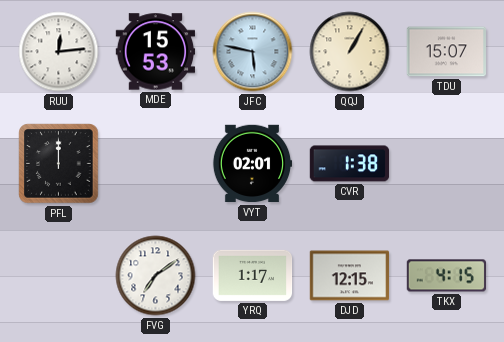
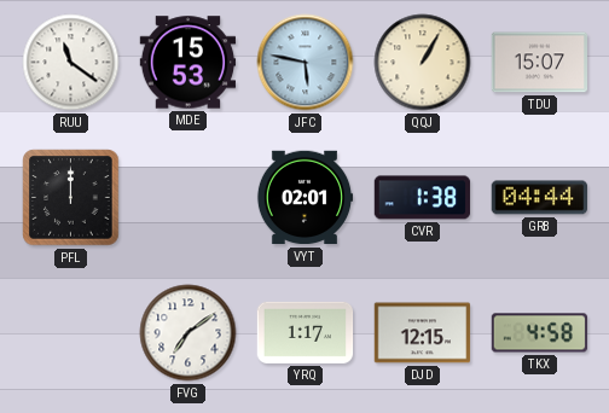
RUU: 12:14 -> 11:21
GRB: none -> 04:44
TKX: 4:15 -> 4:58
